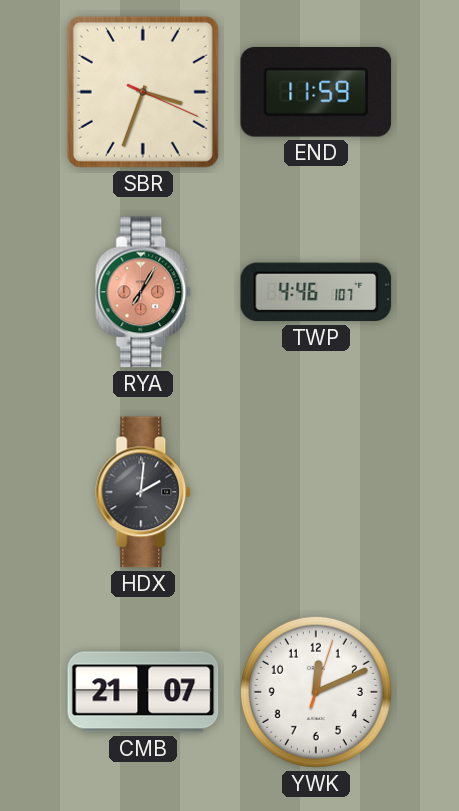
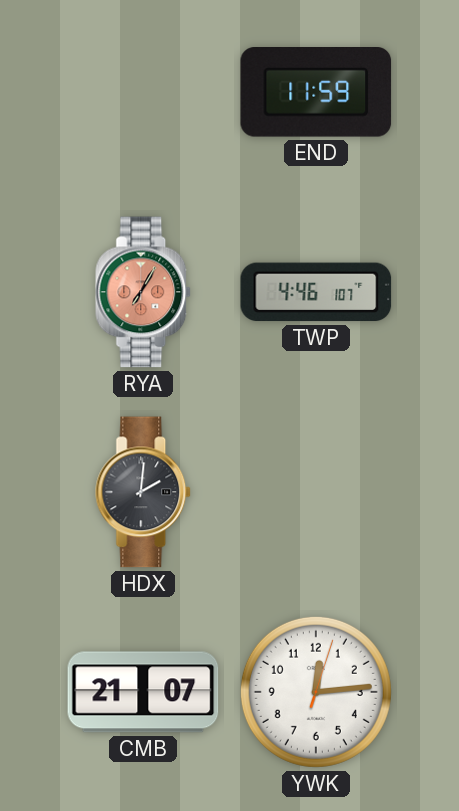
SBR: 3:33 -> none
YWK: 12:11 -> 12:14
